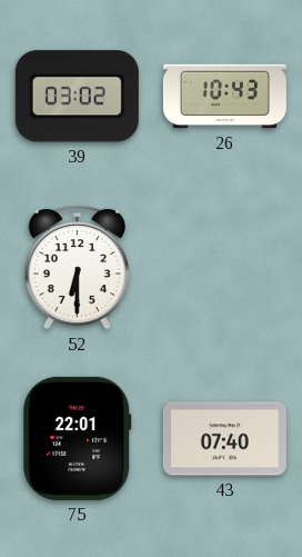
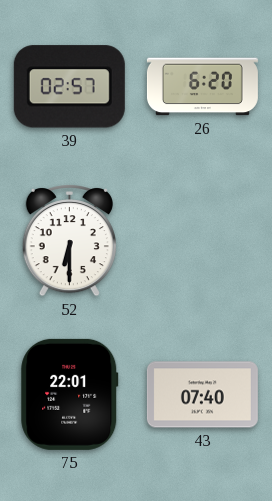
39: 03:02 -> 02:57
26: 10:43 -> 6:20
